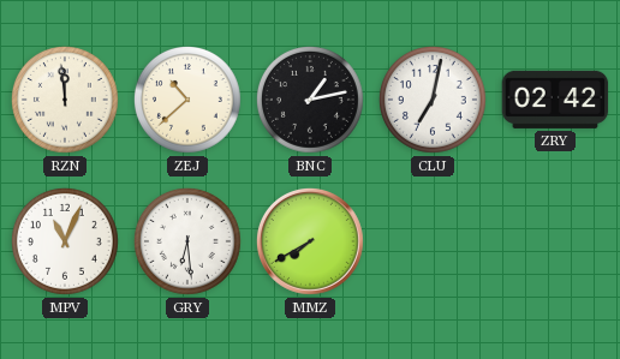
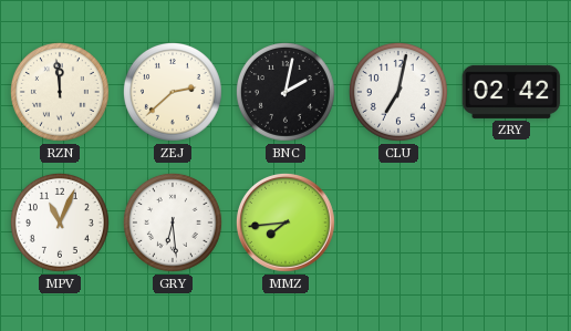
ZEJ: 10:38 -> 2:38
BNC: 1:13 -> 2:02
MMZ: 7:40 -> 7:44
